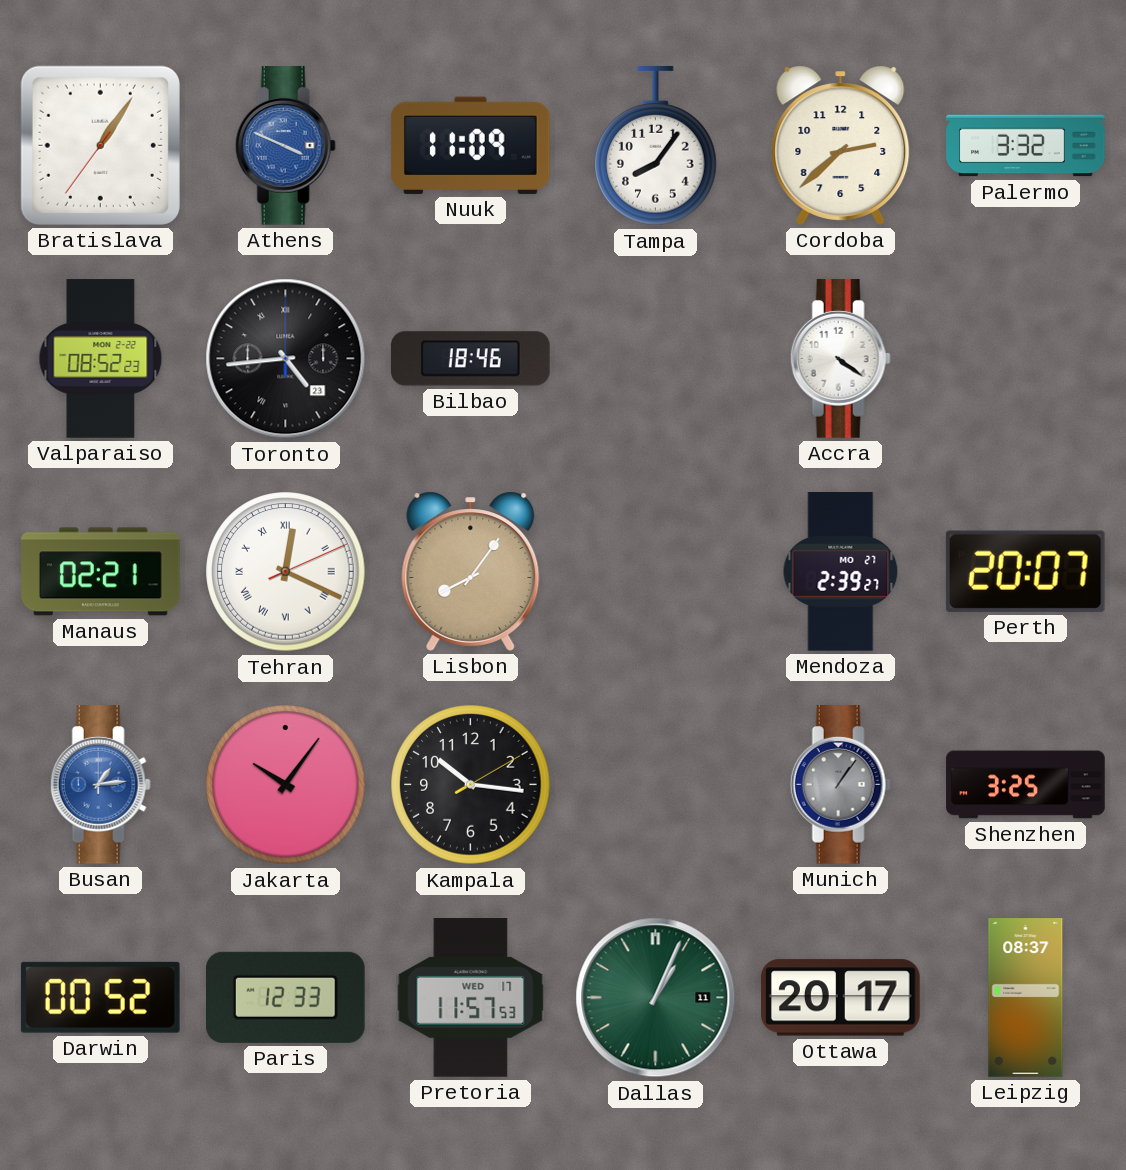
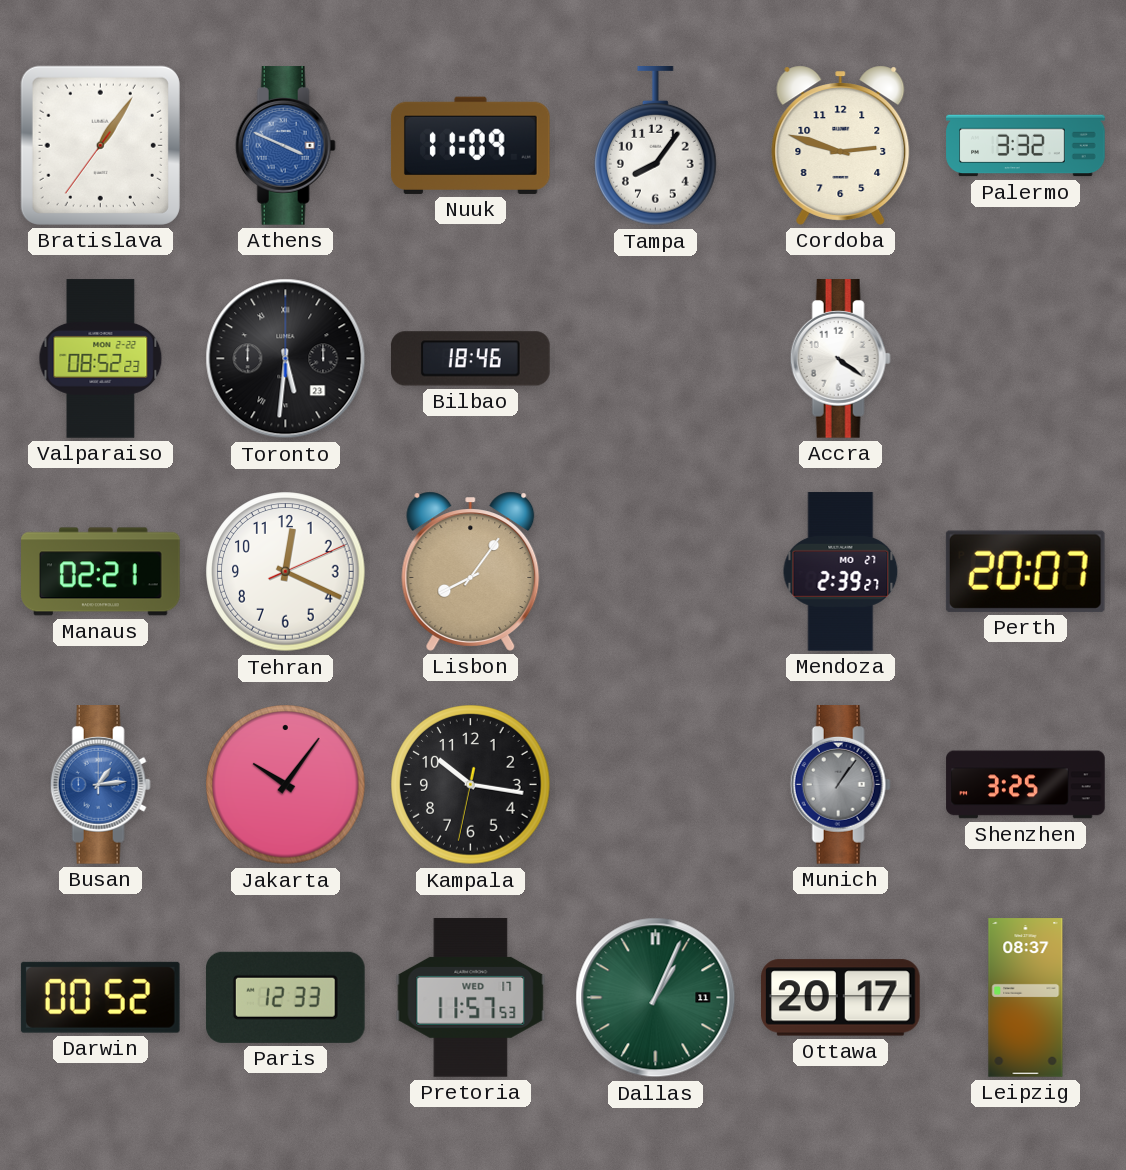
Cordoba: 2:38 -> 2:48
Toronto: 4:44 -> 5:31
Tehran numerals: Roman -> Arabic
Kampala: 10:16:10 -> 10:16:32
